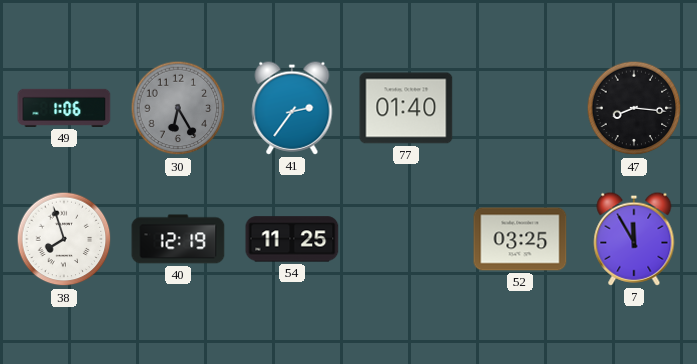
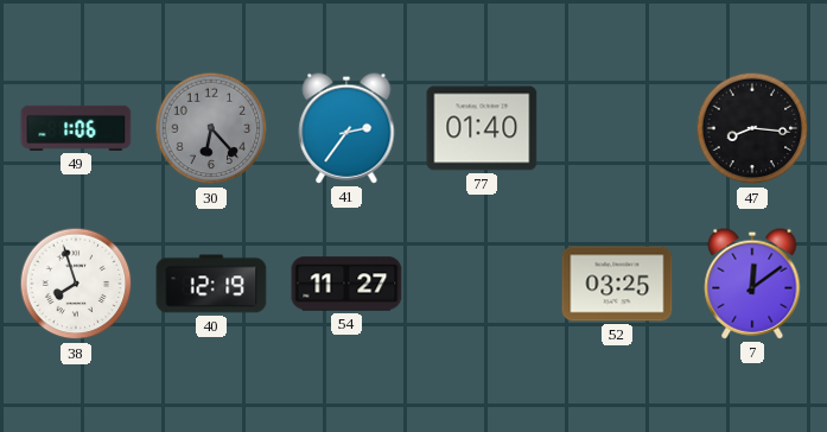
30: 6:25 -> 6:23
54: 11:25 -> 11:27
7: 11:55 -> 12:09
